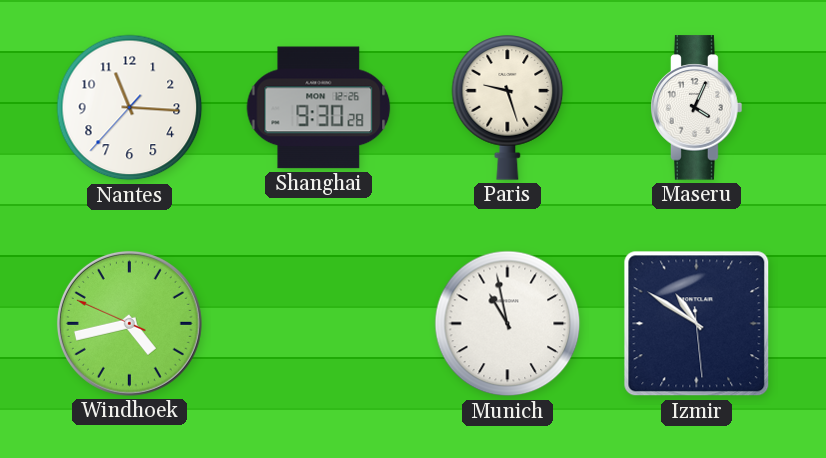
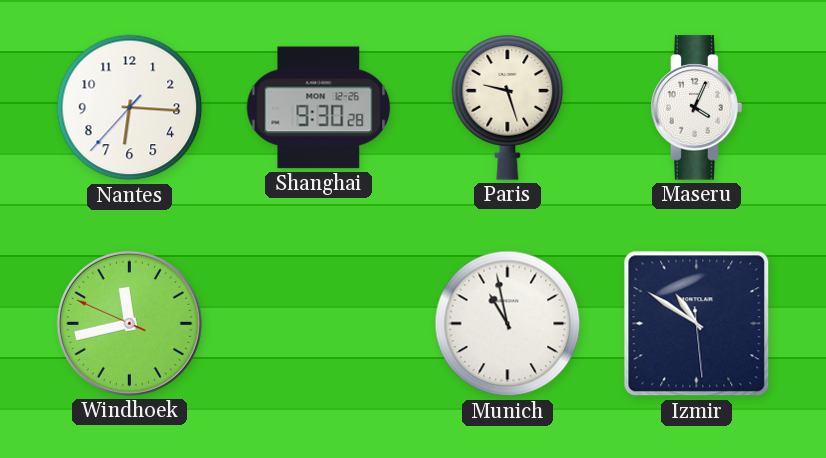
Nantes: 11:15 -> 6:15
Windhoek: 4:42 -> 11:42
